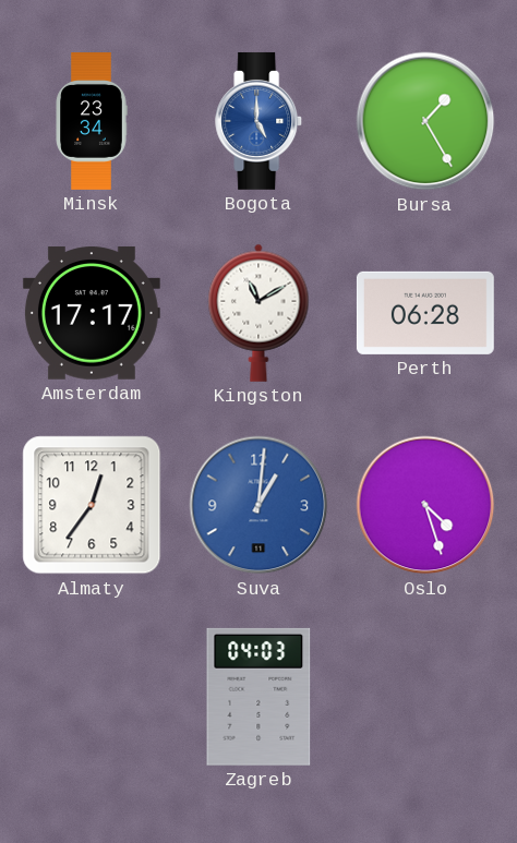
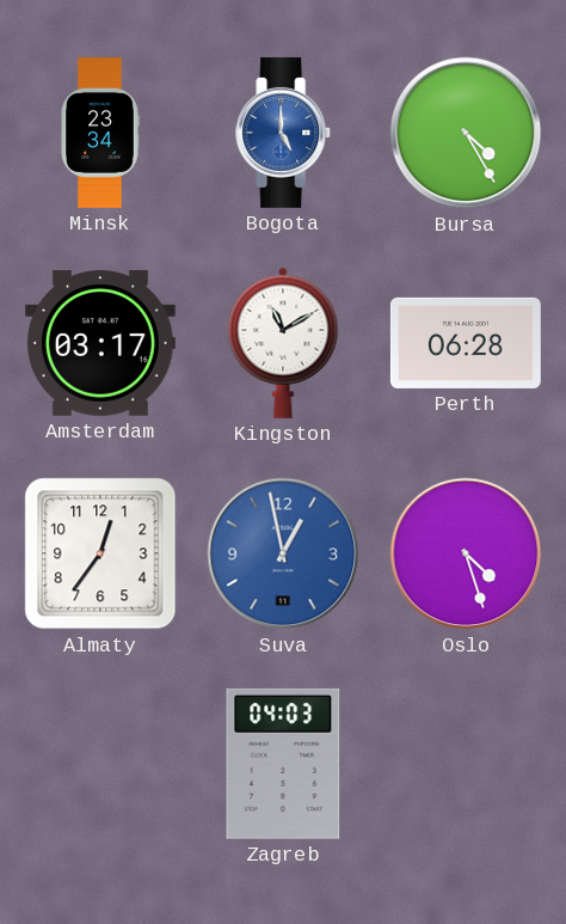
Bursa: 1:25 -> 4:25
Amsterdam: 17:17 -> 03:17
Suva: 1:01 -> 12:58
